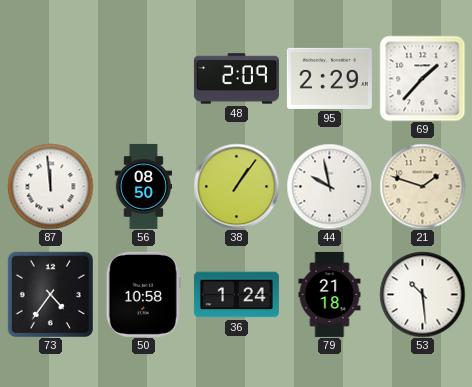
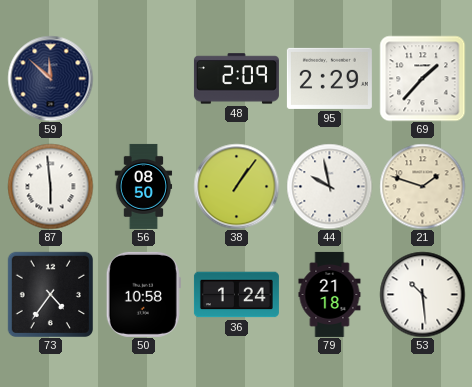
59: none -> 11:52
87: 11:59 -> 5:59
